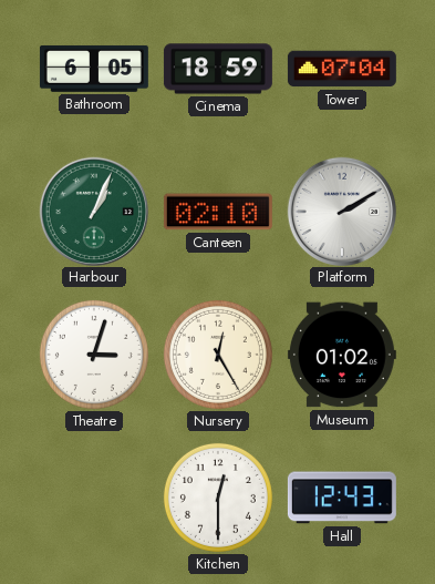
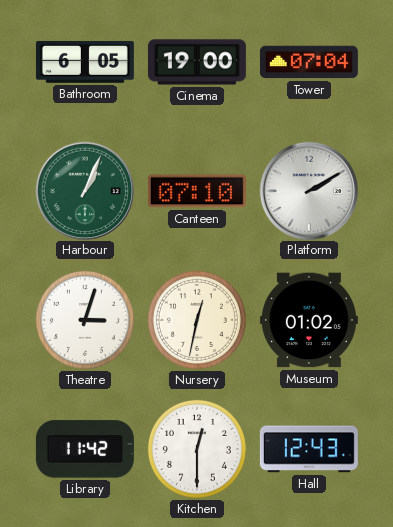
Cinema: 18:59 -> 19:00
Canteen: 02:10 -> 07:10
Nursery: 12:25 -> 12:32
Library: none -> 11:42
